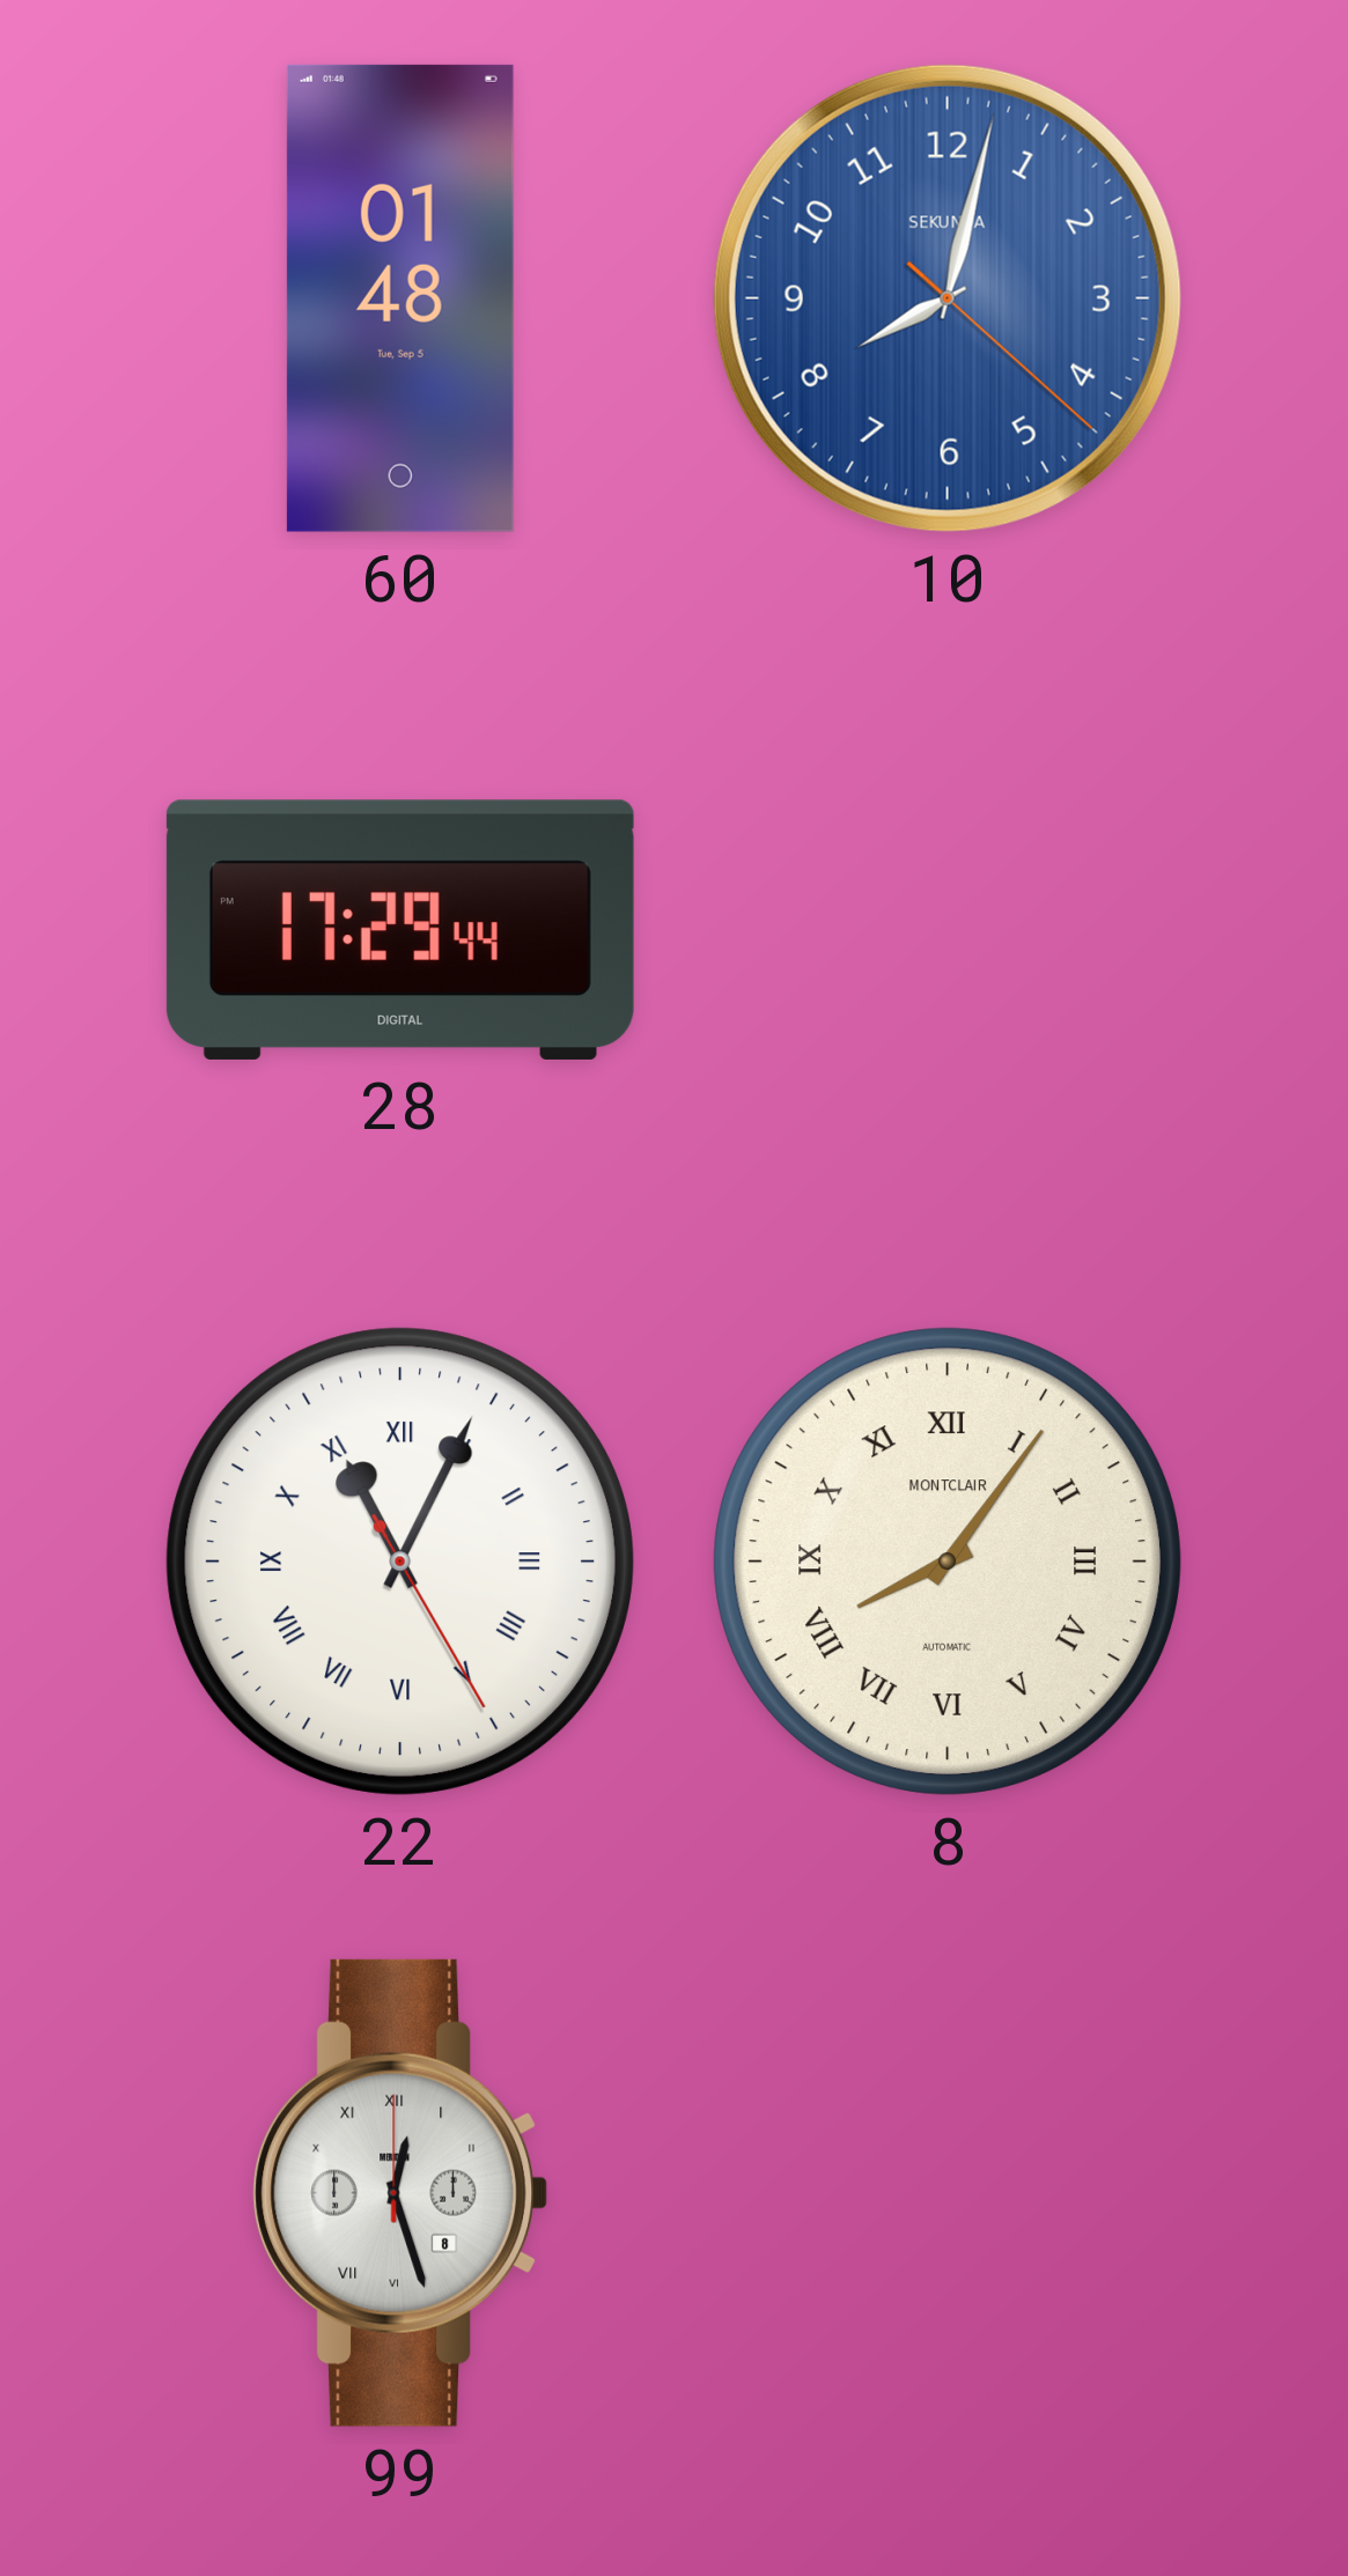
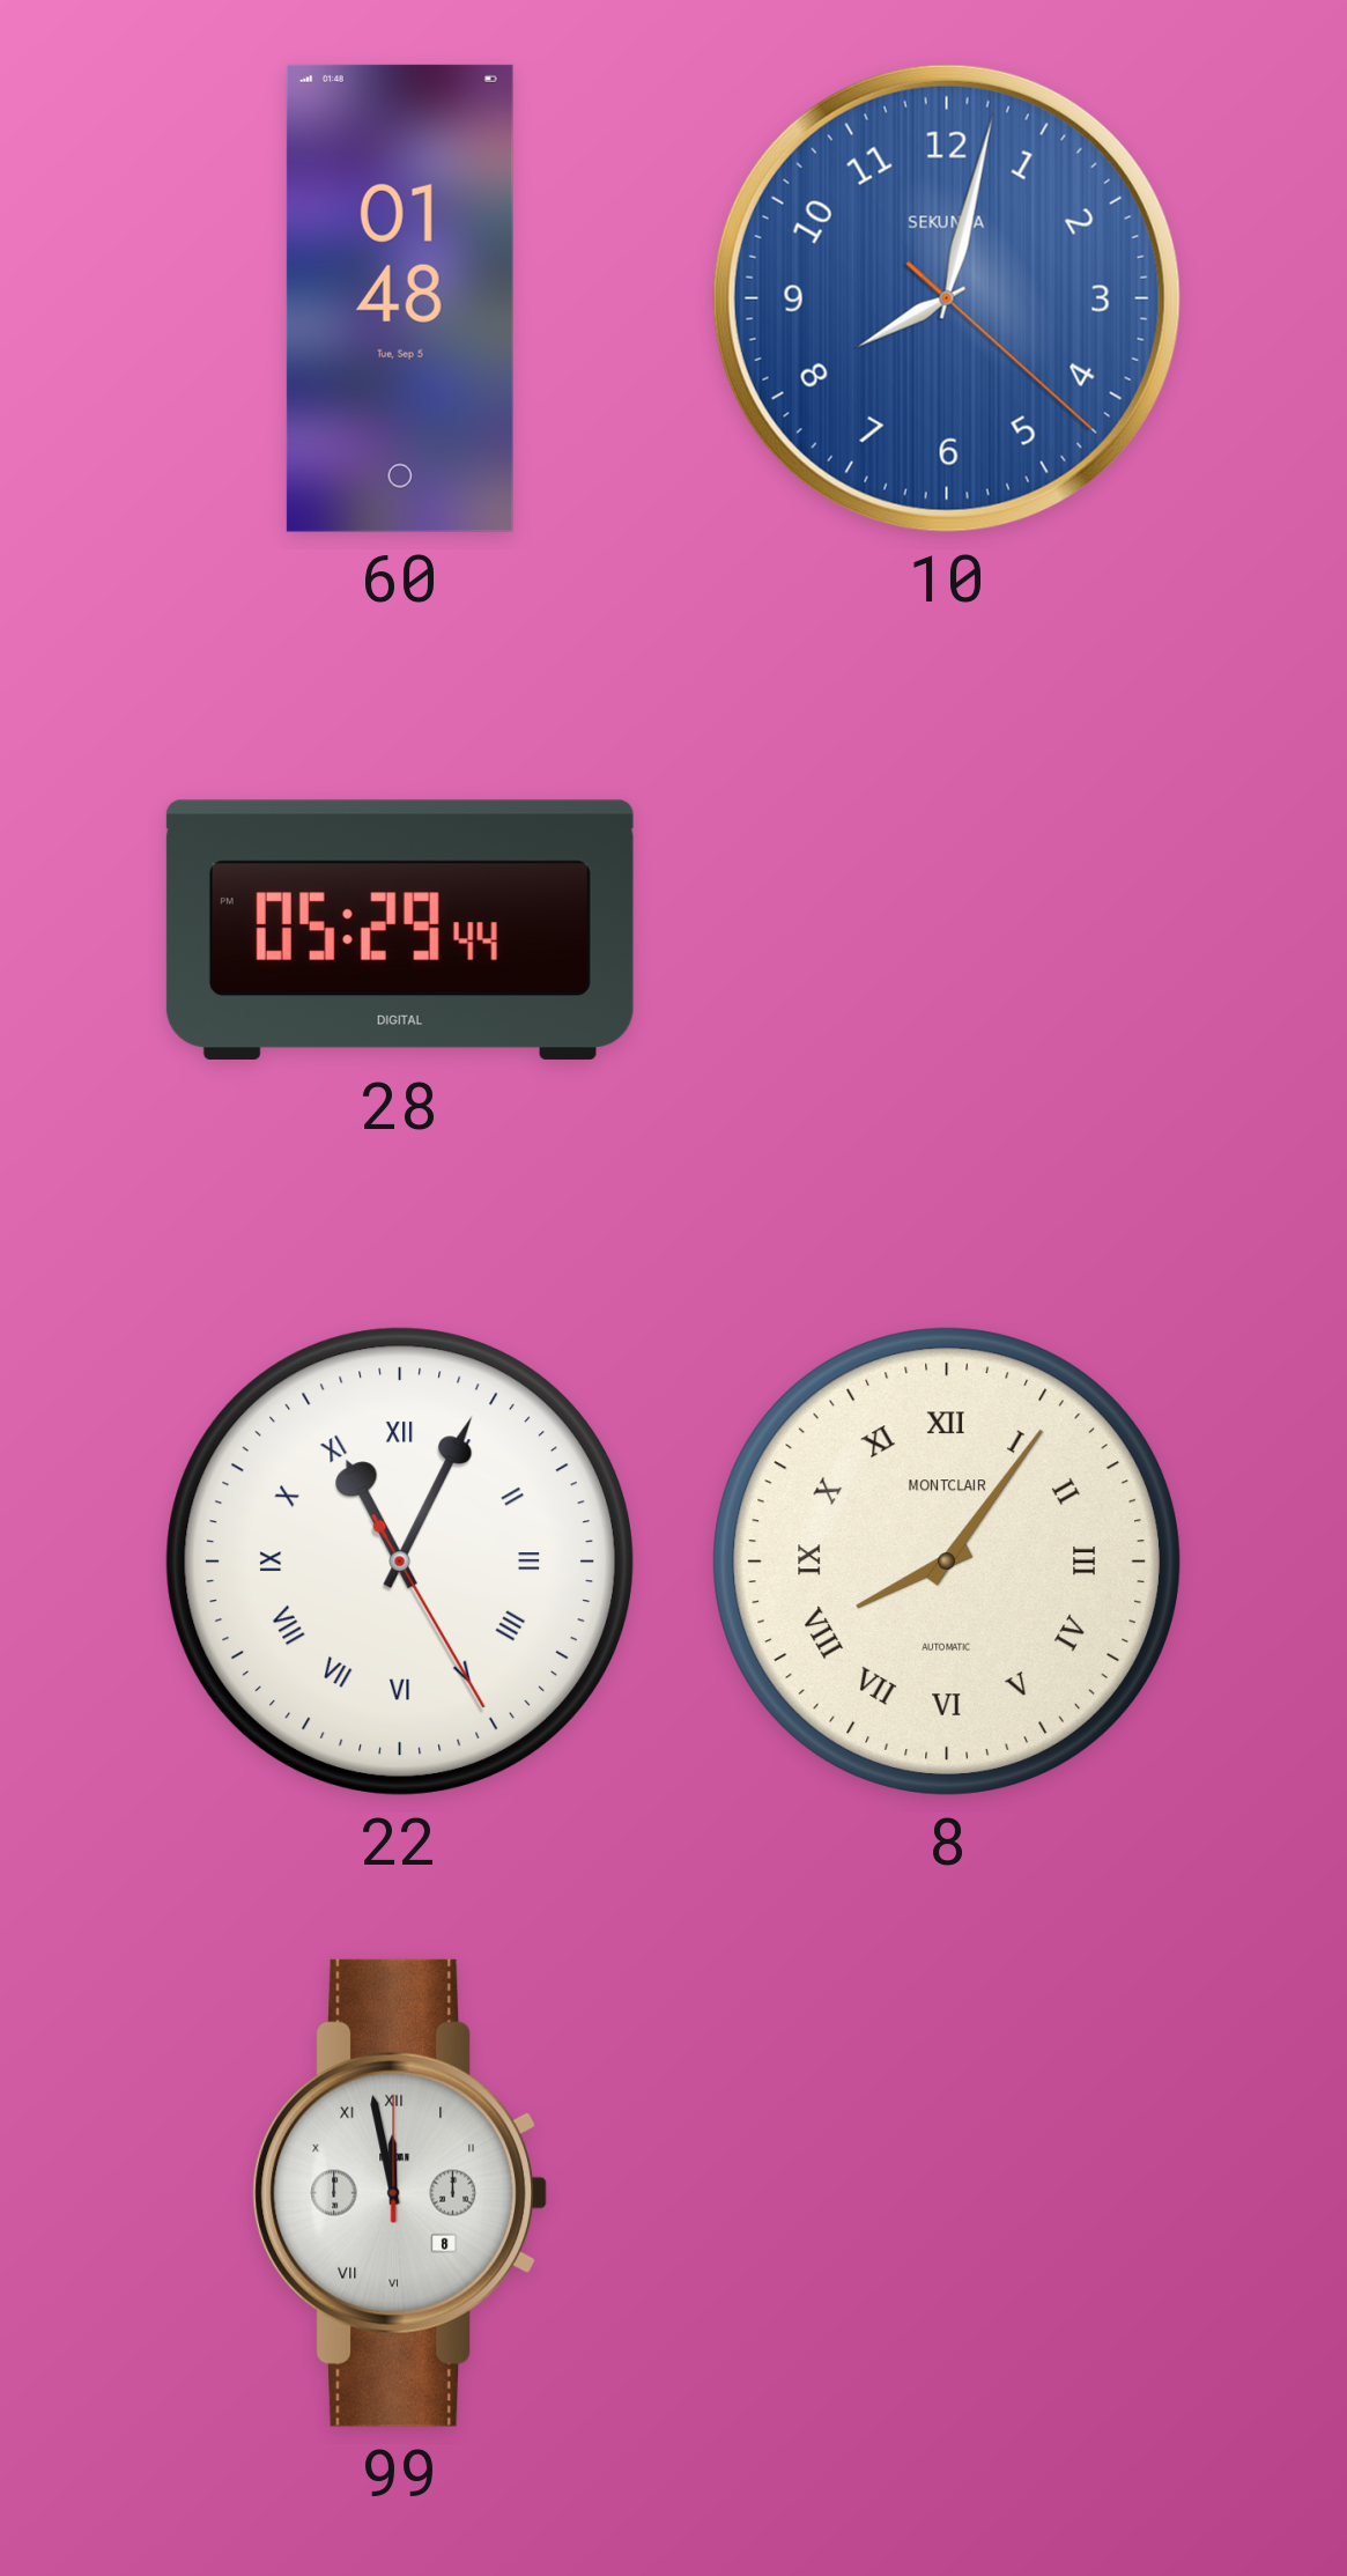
28: 17:29 -> 05:29
99: 12:27 -> 11:58
